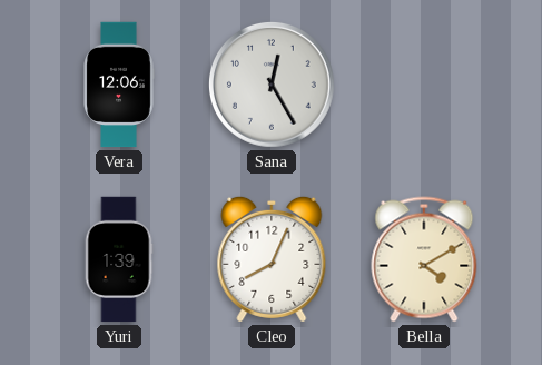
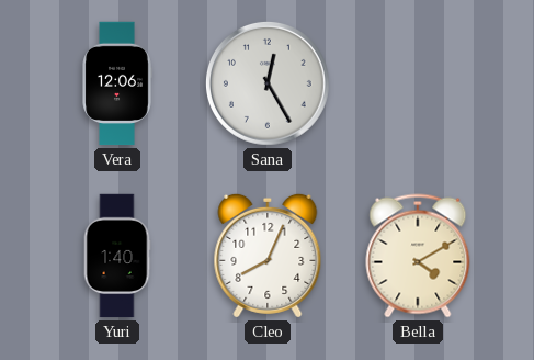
Yuri: 1:39 -> 1:40
